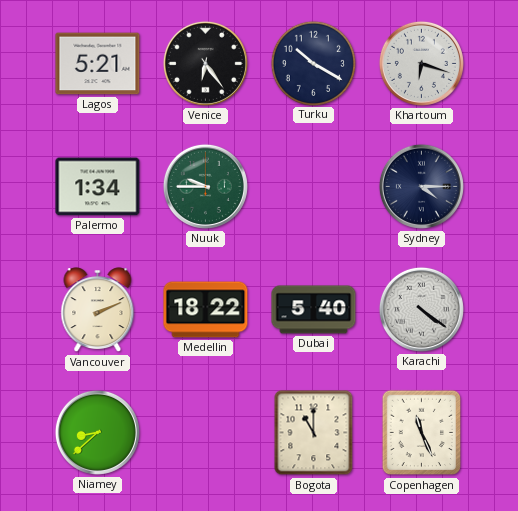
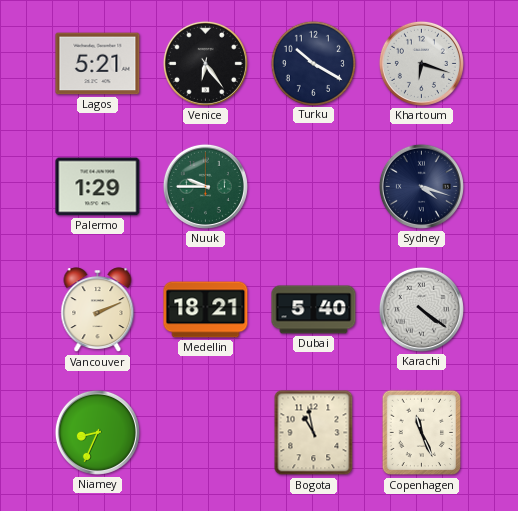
Palermo: 1:34 -> 1:29
Sydney: 4:15 -> 4:18
Medellin: 18:22 -> 18:21
Niamey: 8:38 -> 8:34
Bogota: 11:00 -> 10:58
